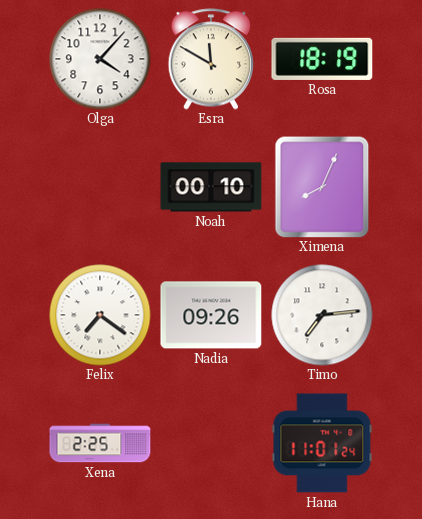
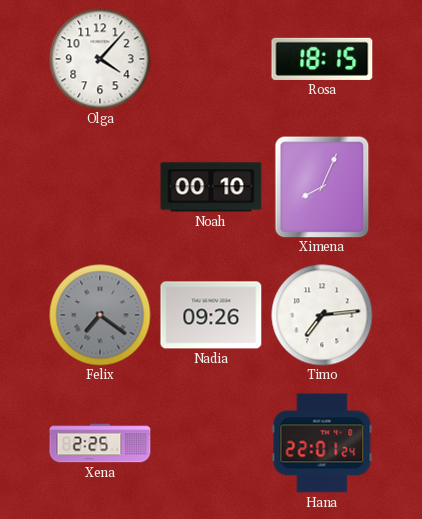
Esra: 11:50 -> none
Rosa: 18:19 -> 18:15
Felix dial: white -> grey
Hana: 11:01 -> 22:01
